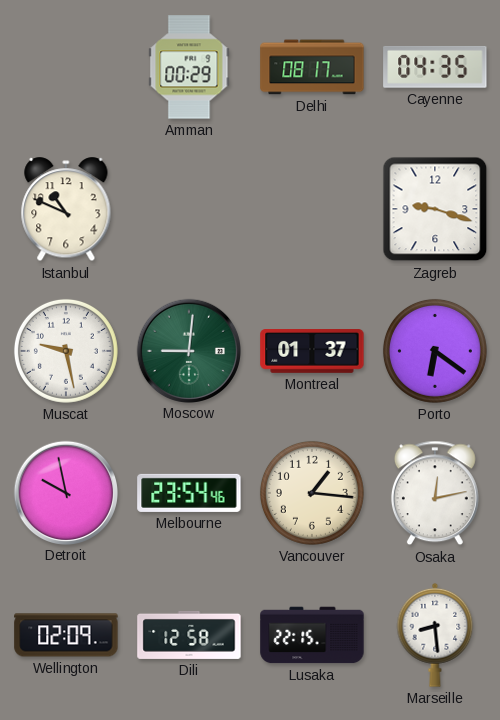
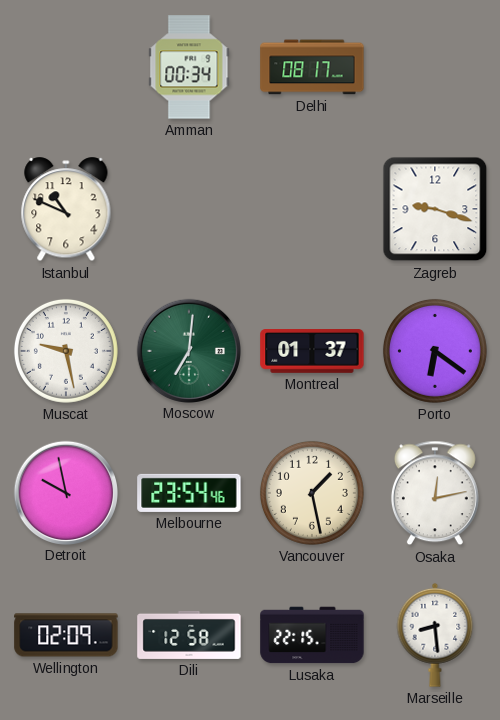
Amman: 00:29 -> 00:34
Cayenne: 04:35 -> none
Moscow: 9:01 -> 7:01
Vancouver: 1:16 -> 1:28
